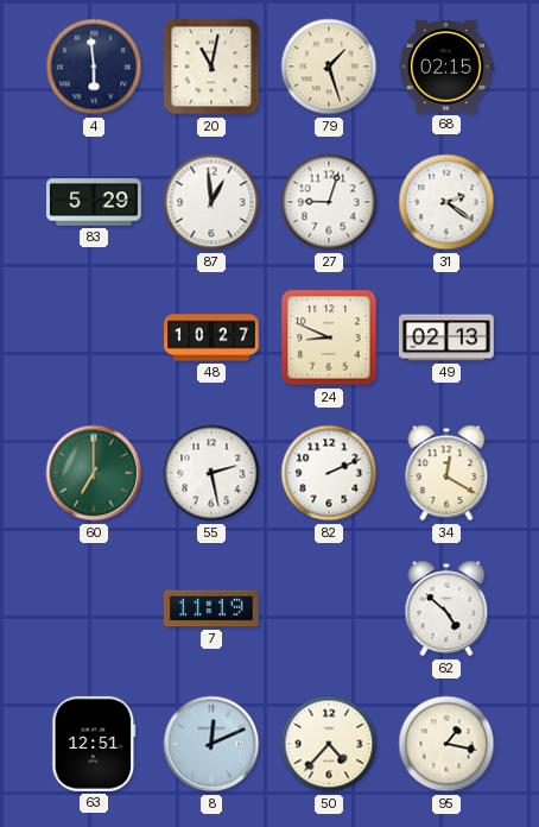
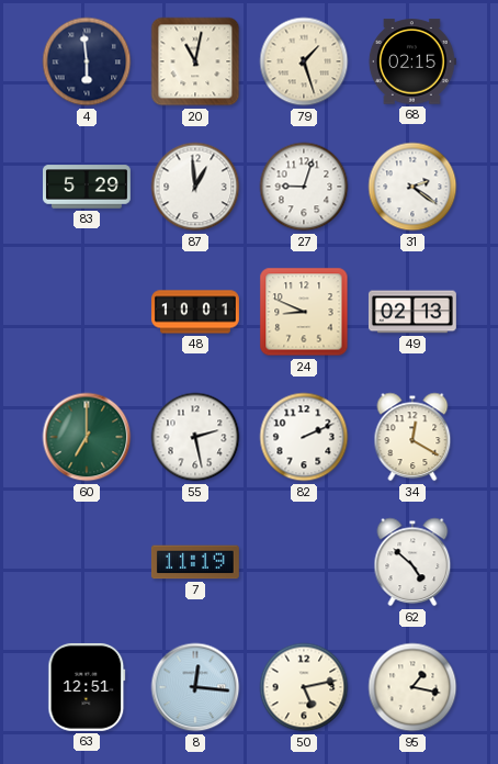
48: 10:27 -> 10:01
8: 12:11 -> 12:16
50: 4:37 -> 5:13
